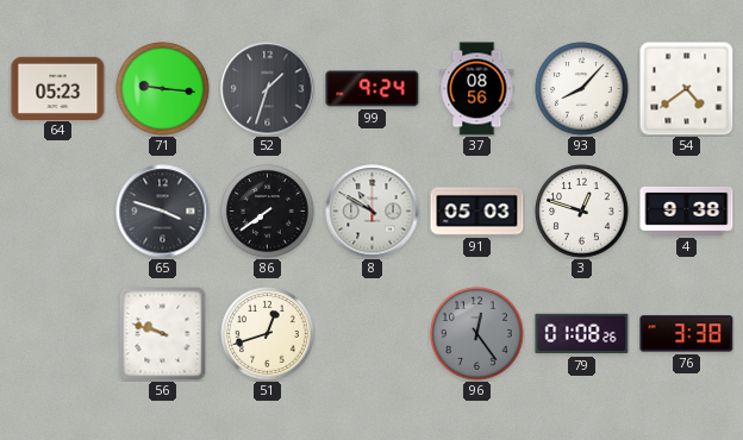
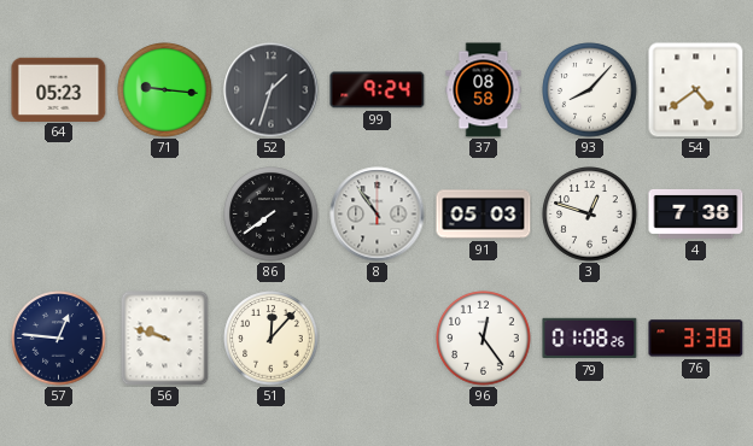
37: 08:56 -> 08:58
65: 3:48 -> none
8: 10:50 -> 10:54
4: 9:38 -> 7:38
57: none -> 12:46
51: 12:42 -> 12:07
96 dial: grey -> white
